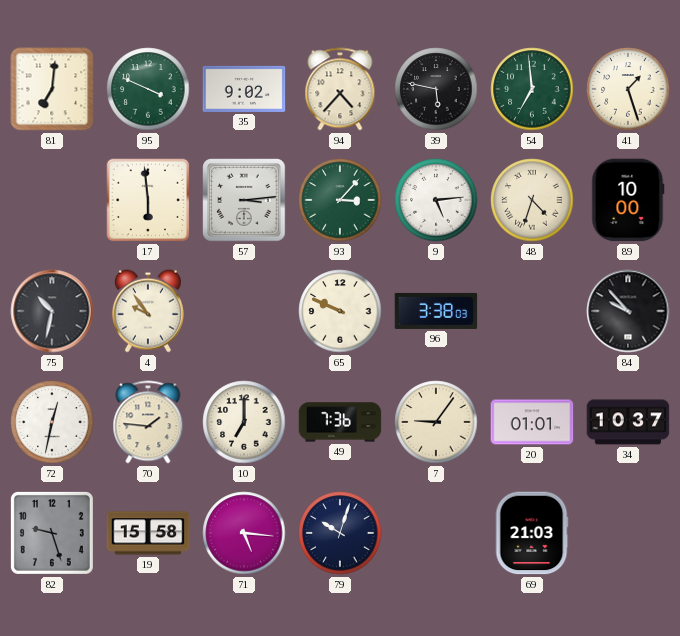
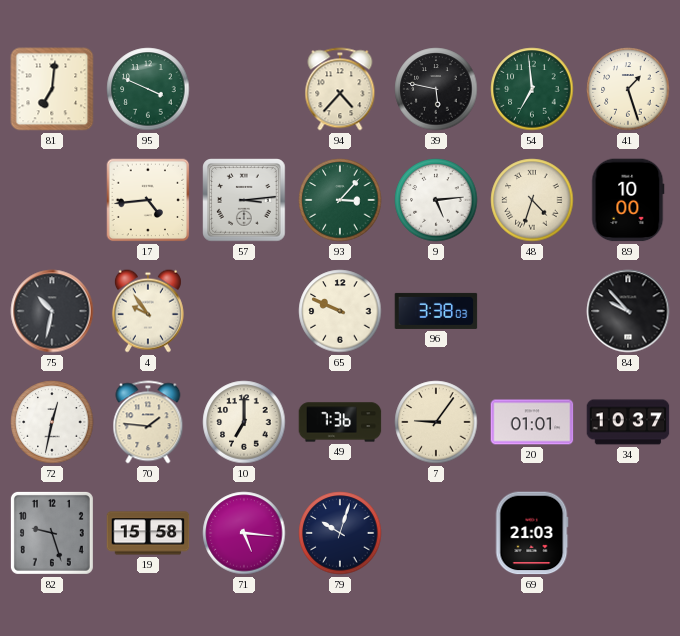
35: 9:02 -> none
17: 5:59 -> 4:44
